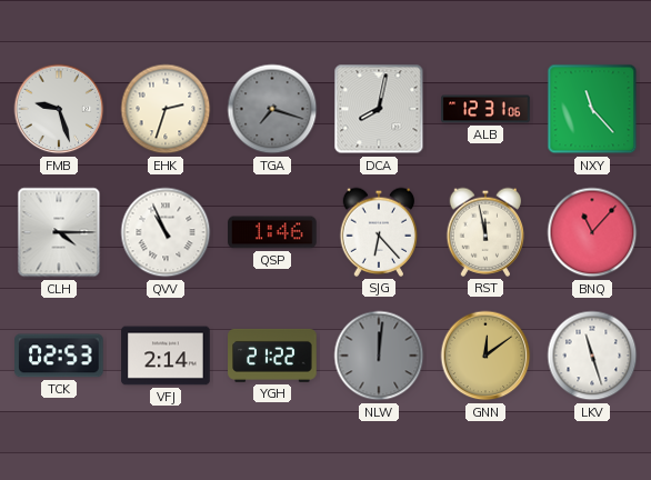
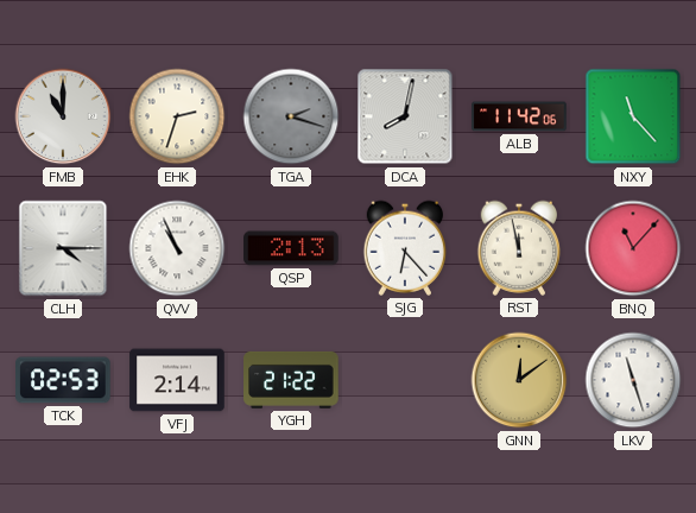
FMB: 9:27 -> 11:00
TGA: 7:18 -> 2:18
ALB: 12:31 -> 11:42
QSP: 1:46 -> 2:13
NLW: 12:01 -> none
